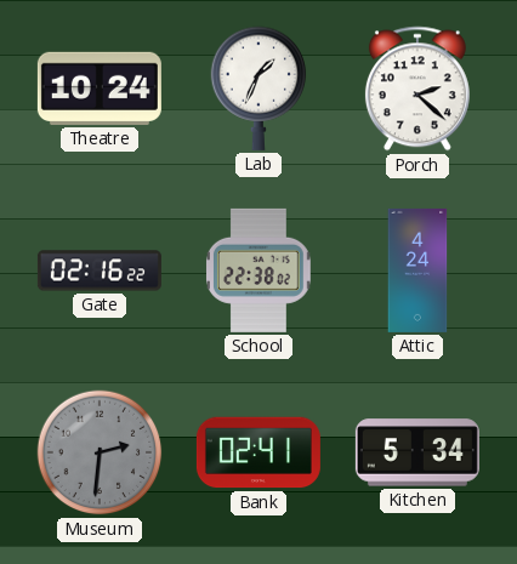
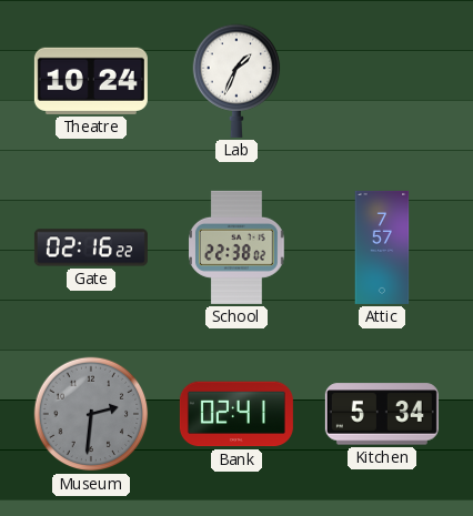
Porch: 2:22 -> none
Attic: 4:24 -> 7:57
